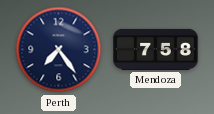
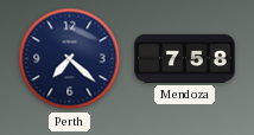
Perth: 7:24 -> 7:22
